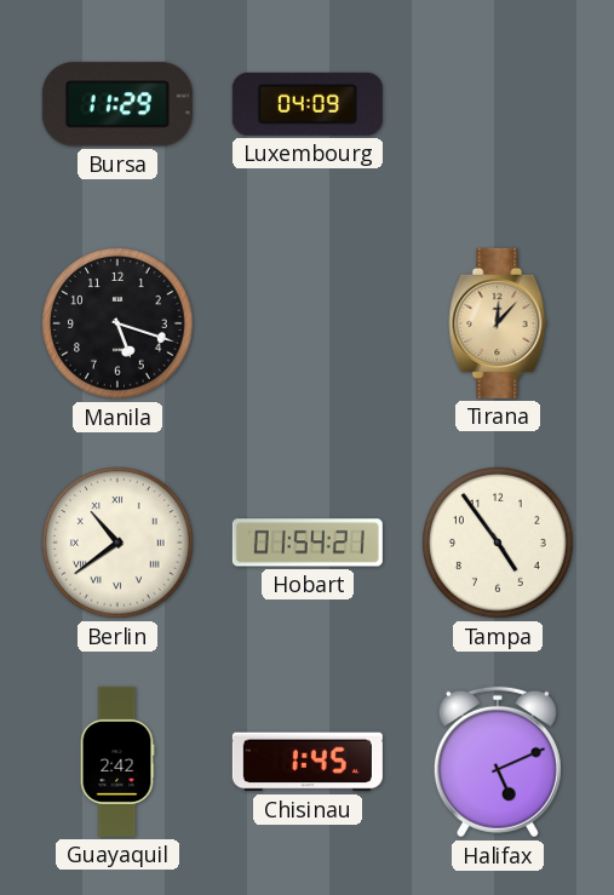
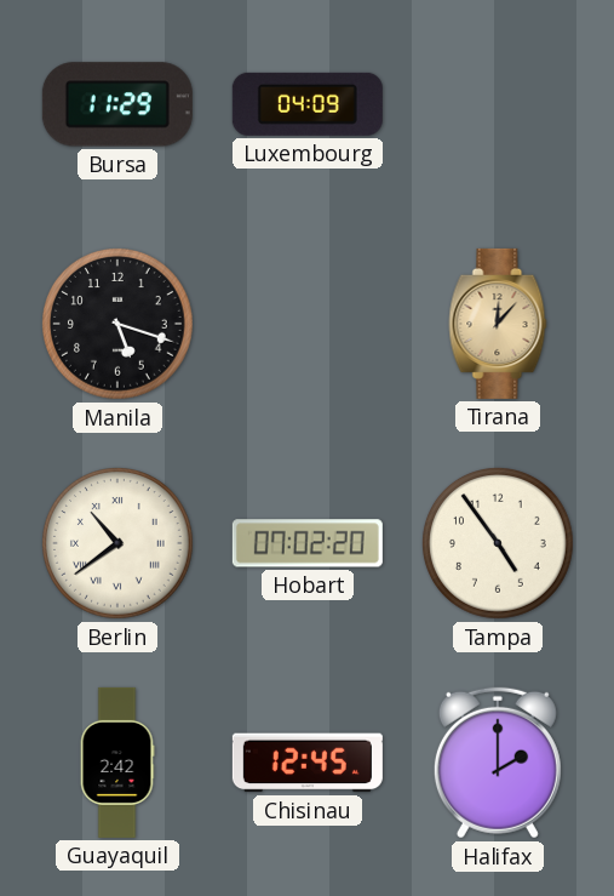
Hobart: 01:54 -> 07:02
Chisinau: 1:45 -> 12:45
Halifax: 5:11 -> 2:00
